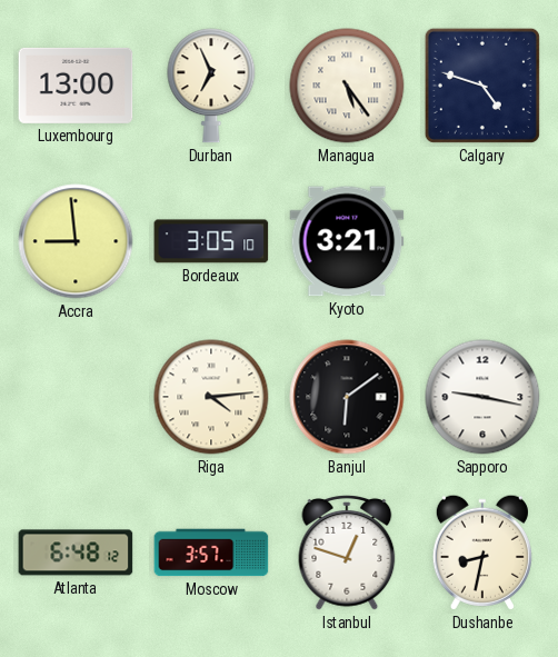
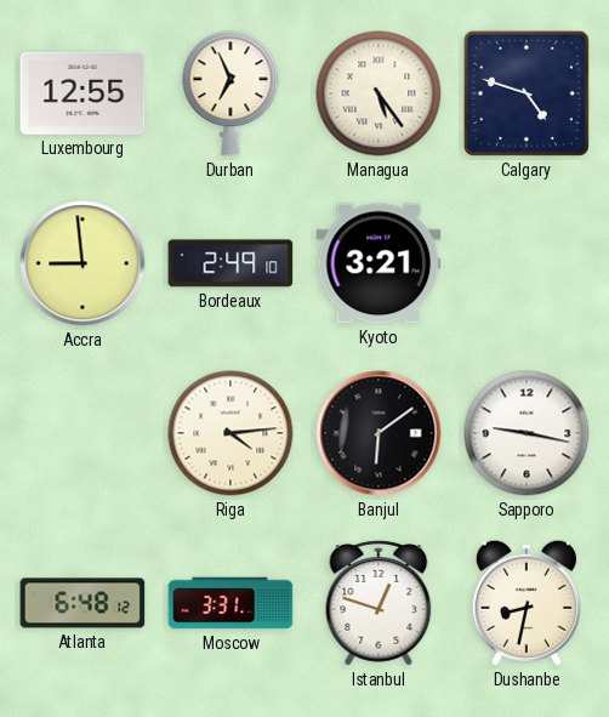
Luxembourg: 13:00 -> 12:55
Bordeaux: 3:05 -> 2:49
Moscow: 3:57 -> 3:31
